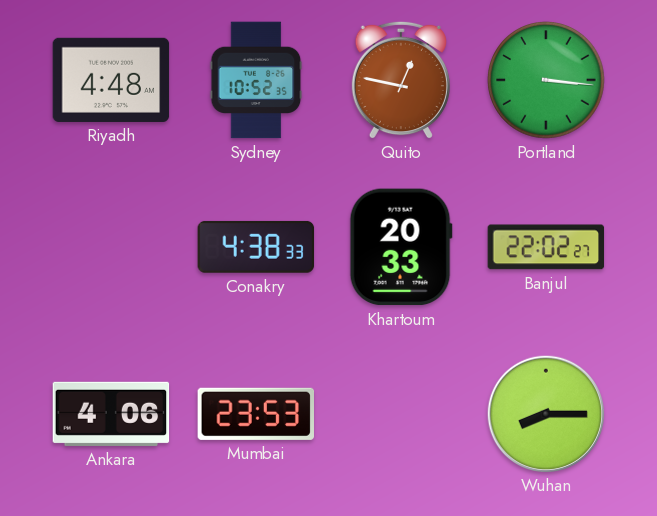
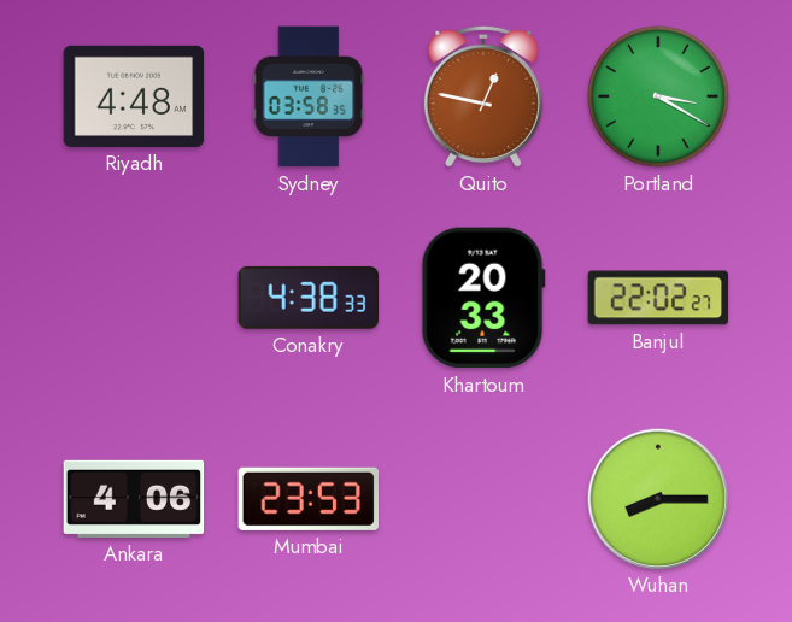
Sydney: 10:52 -> 03:58
Portland: 3:16 -> 3:20
